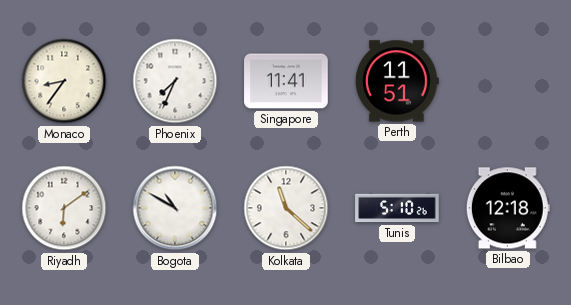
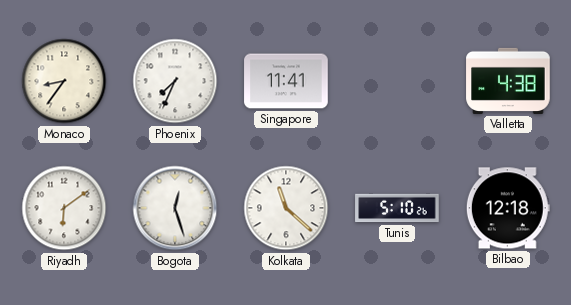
Perth: 11:51 -> none
Valletta: none -> 4:38
Bogota: 10:50 -> 12:27
